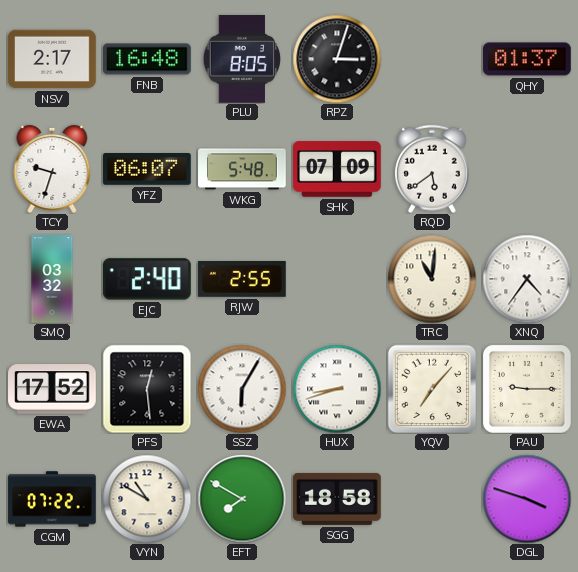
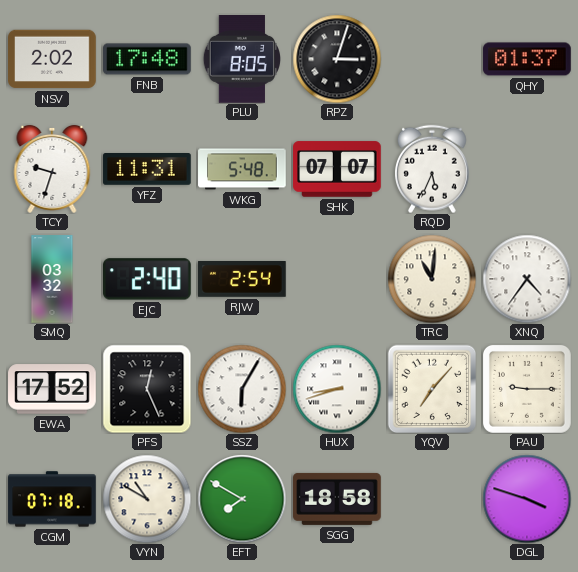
NSV: 2:17 -> 2:02
FNB: 16:48 -> 17:48
YFZ: 06:07 -> 11:31
SHK: 07:09 -> 07:07
RQD: 5:39 -> 5:34
RJW: 2:55 -> 2:54
PFS: 12:29 -> 12:26
CGM: 07:22 -> 07:18
